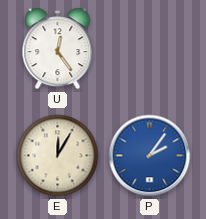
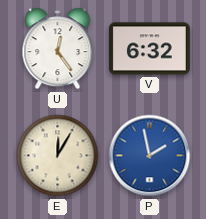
V: none -> 6:32
P: 2:06 -> 1:58
